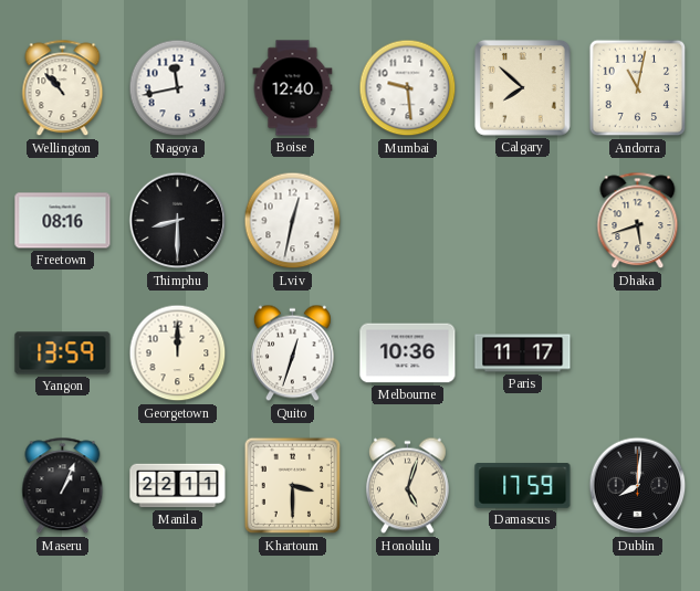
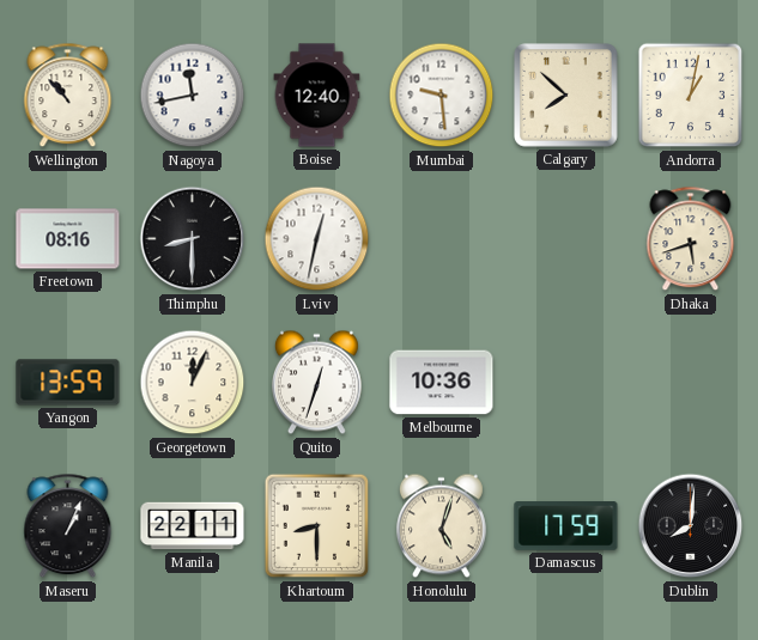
Andorra: 11:02 -> 1:02
Georgetown: 12:00 -> 12:04
Paris: 11:17 -> none
Khartoum: 3:30 -> 8:30
